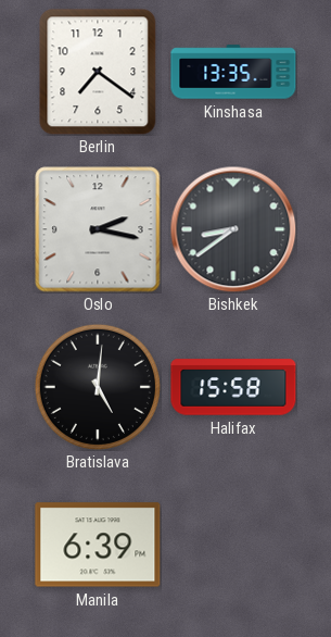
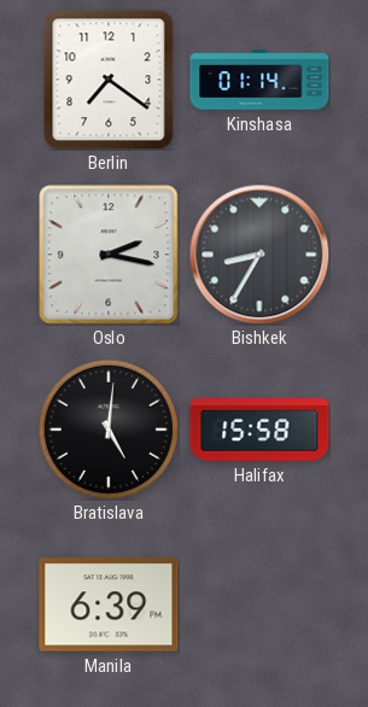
Kinshasa: 13:35 -> 01:14
Bishkek: 8:39 -> 8:35
